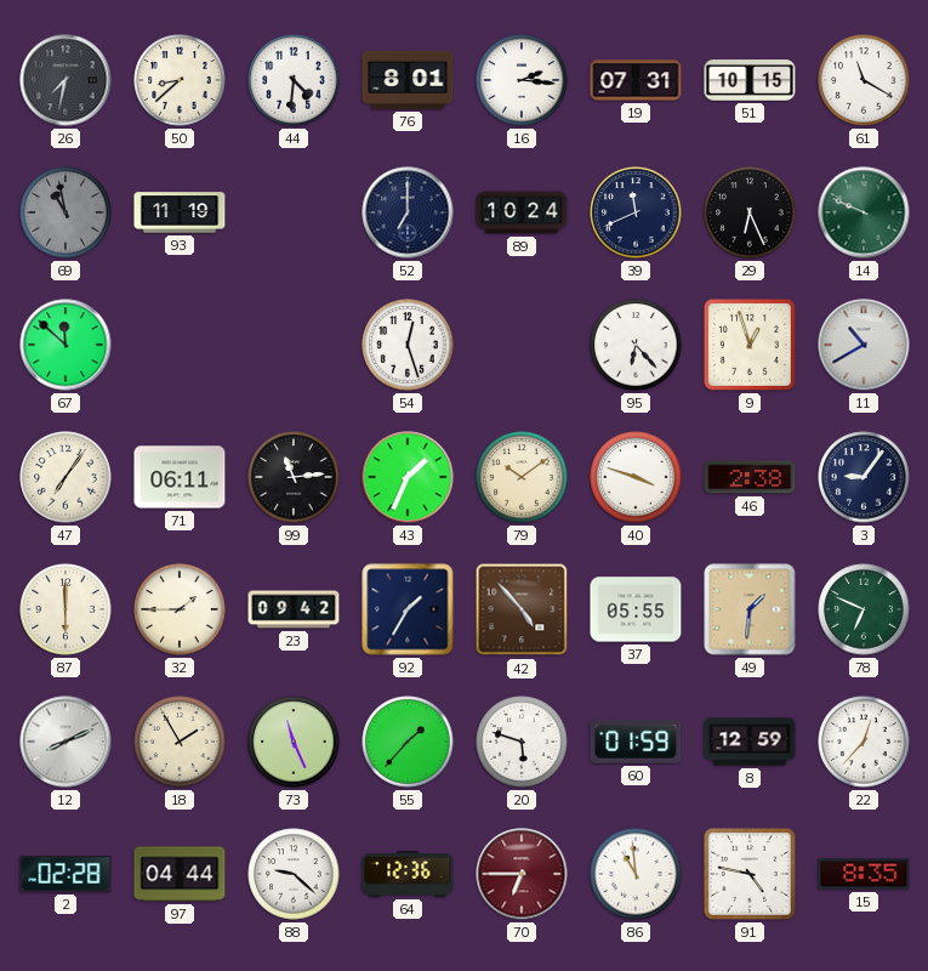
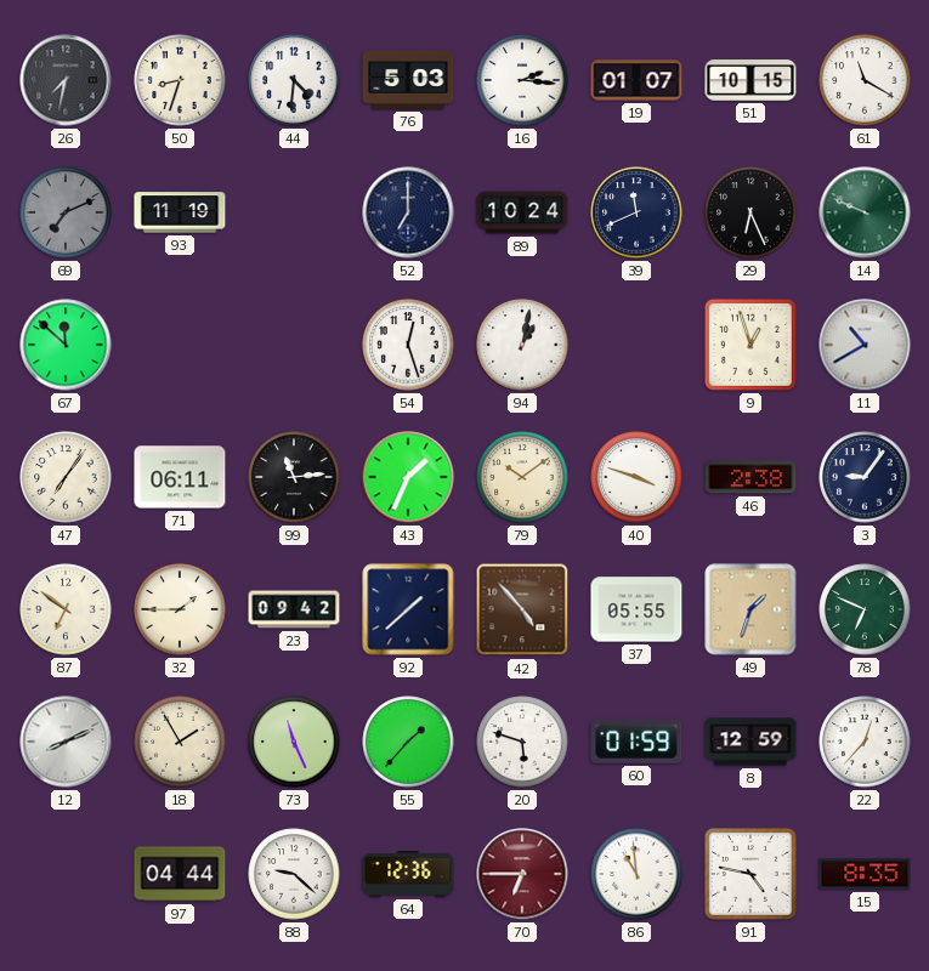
50: 8:38 -> 8:33
76: 8:01 -> 5:03
19: 07:31 -> 01:07
69: 10:58 -> 7:11
94: none -> 1:02
95: 6:23 -> none
87: 6:00 -> 6:51
92: 1:35 -> 1:38
49: 1:31 -> 1:33
2: 02:28 -> none
